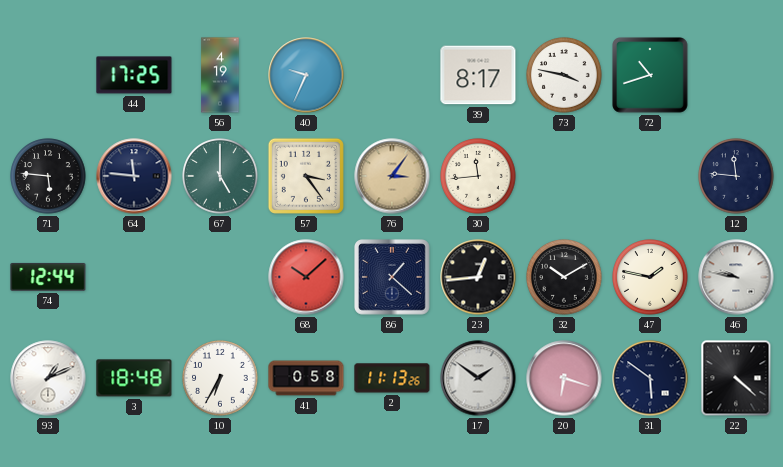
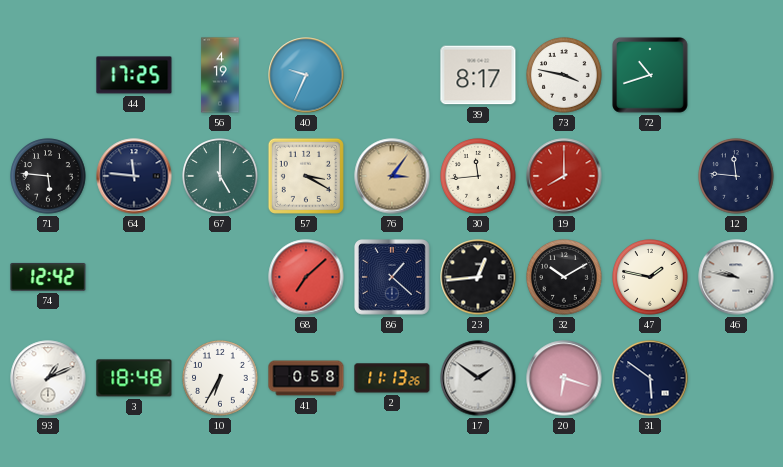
57: 3:24 -> 3:20
19: none -> 8:00
74: 12:44 -> 12:42
68: 10:08 -> 7:08
22: 4:22 -> none
